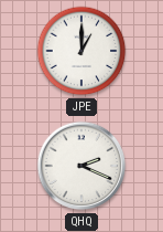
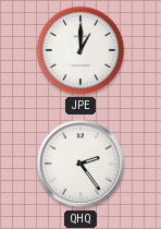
QHQ: 2:19 -> 2:24
